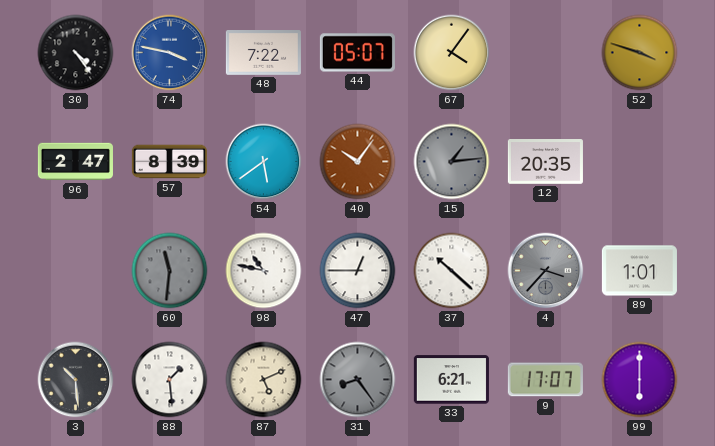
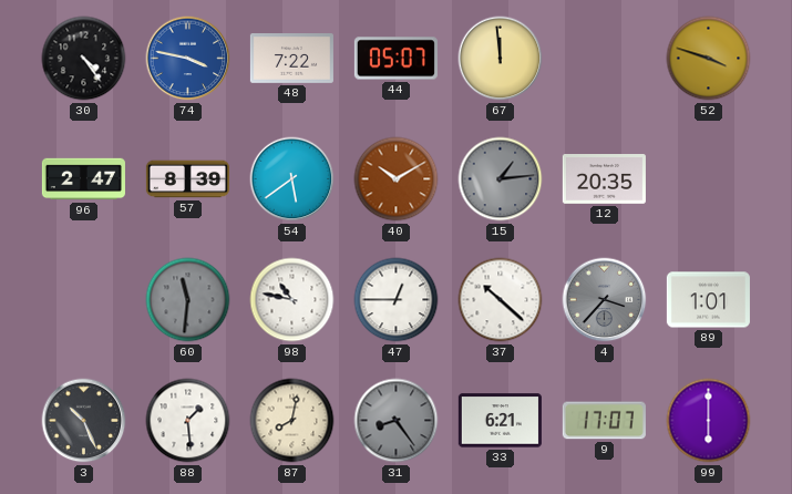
67: 4:06 -> 11:59
40: 10:06 -> 10:10
3: 10:29 -> 10:26
87: 5:11 -> 8:02
